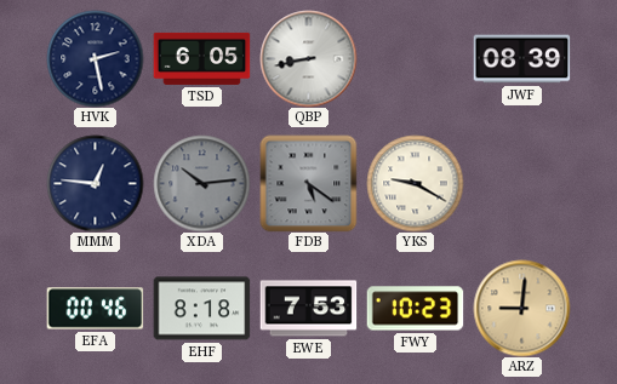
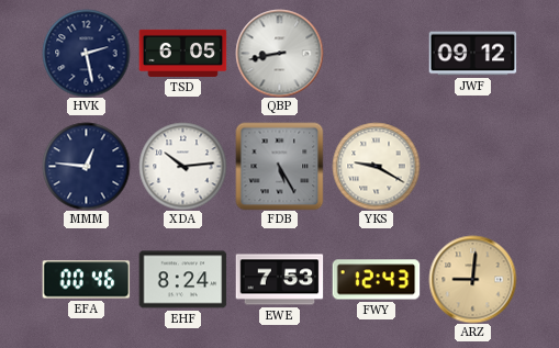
JWF: 08:39 -> 09:12
XDA dial: grey -> white
FDB: 5:21 -> 5:25
EHF: 8:18 -> 8:24
FWY: 10:23 -> 12:43
